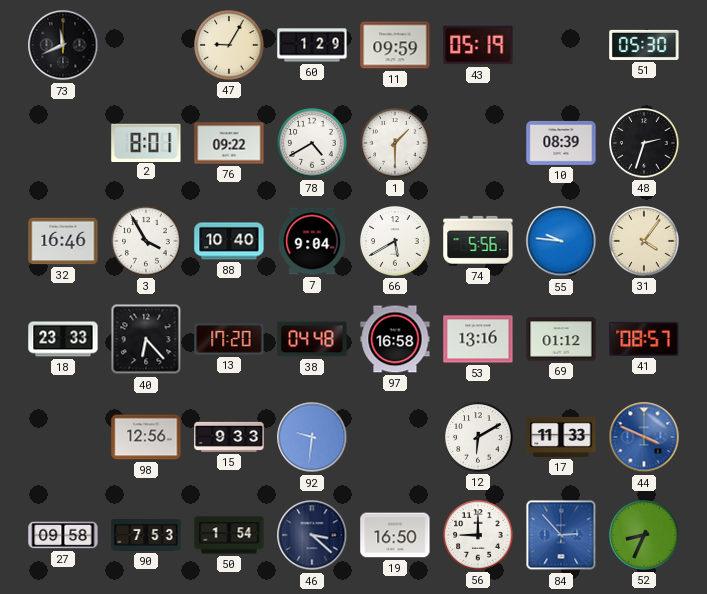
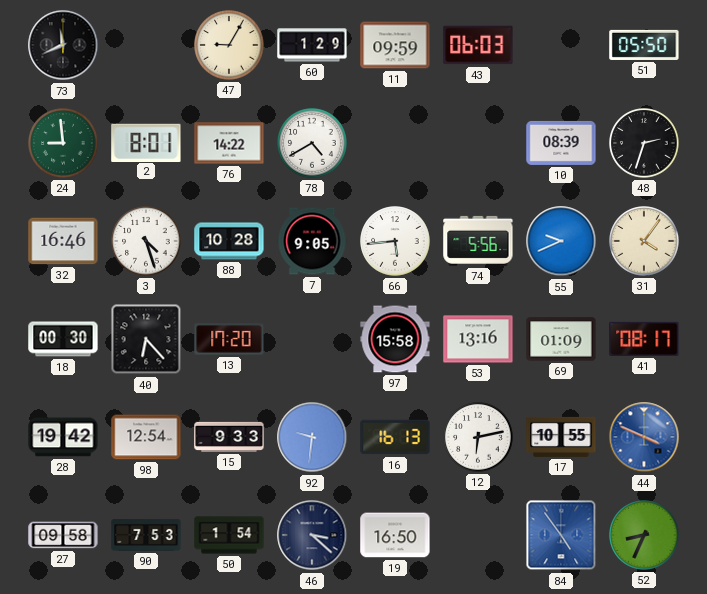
43: 05:19 -> 06:03
51: 05:30 -> 05:50
24: none -> 8:59
76: 09:22 -> 14:22
1: 1:30 -> none
3: 3:55 -> 4:27
88: 10:40 -> 10:28
7: 9:04 -> 9:05
66: 5:40 -> 5:44
55: 9:46 -> 9:41
18: 23:33 -> 00:30
38: 04:48 -> none
97: 16:58 -> 15:58
69: 01:12 -> 01:09
41: 08:57 -> 08:17
28: none -> 19:42
98: 12:56 -> 12:54
16: none -> 16:13
12: 6:10 -> 6:13
17: 11:33 -> 10:55
56: 9:00 -> none
84: 2:53 -> 4:54
